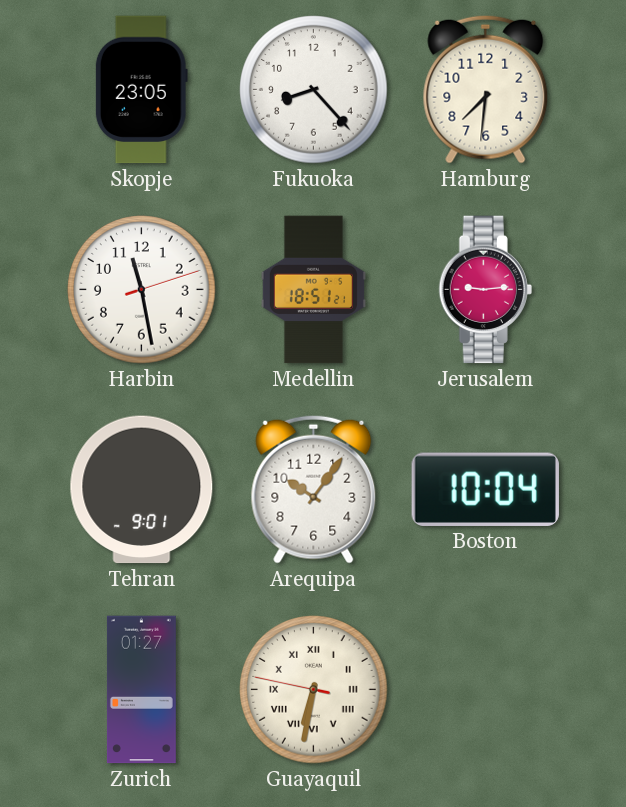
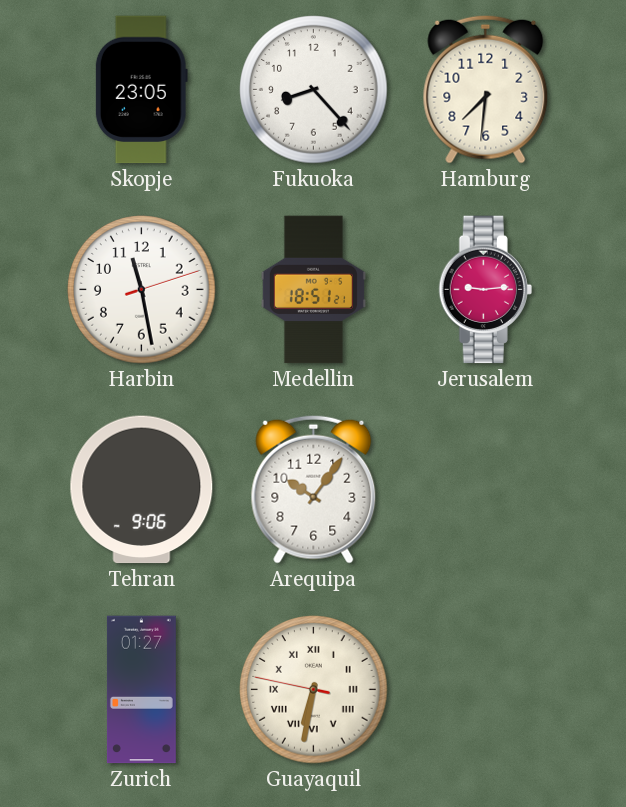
Tehran: 9:01 -> 9:06
Boston: 10:04 -> none
